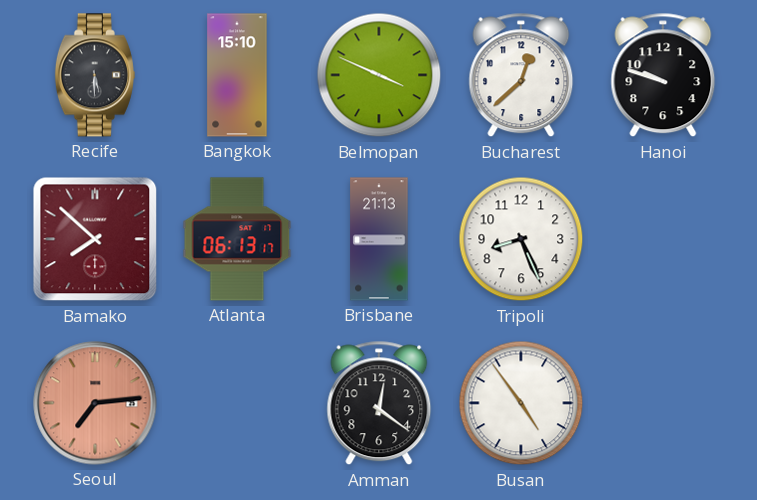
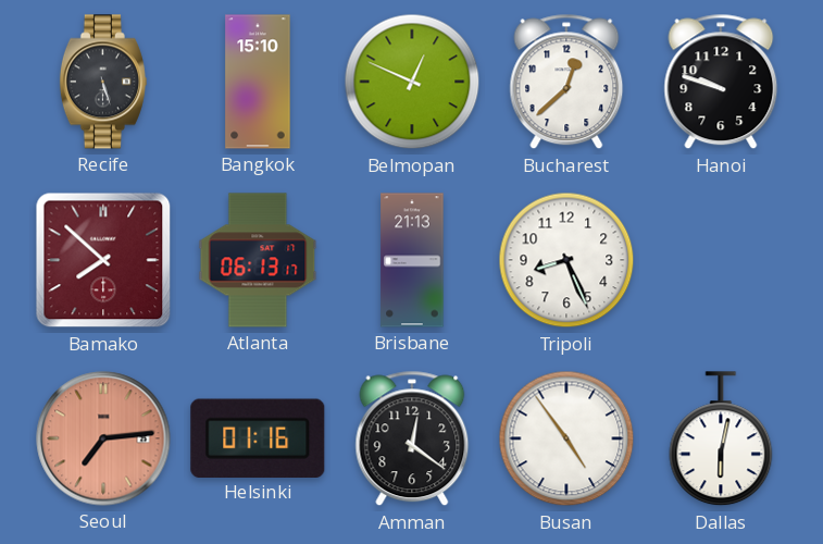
Recife: 5:30 -> 5:27
Belmopan: 3:49 -> 12:49
Helsinki: none -> 01:16
Dallas: none -> 6:02
